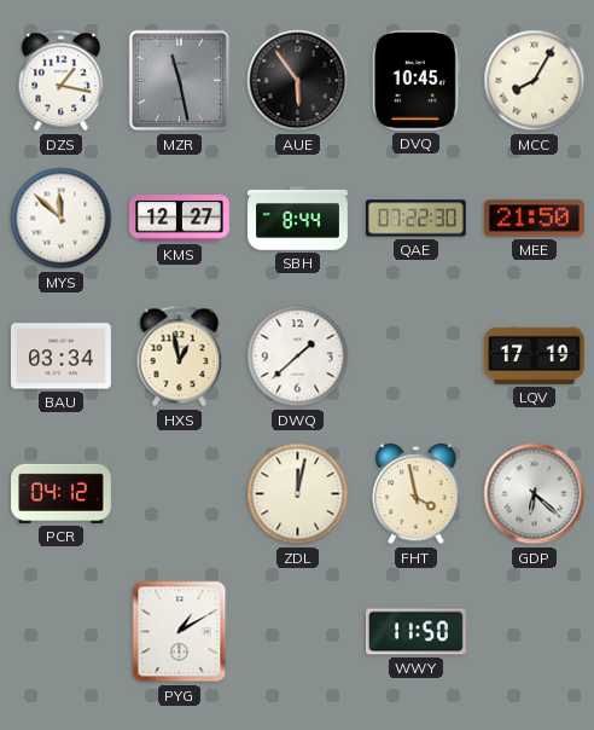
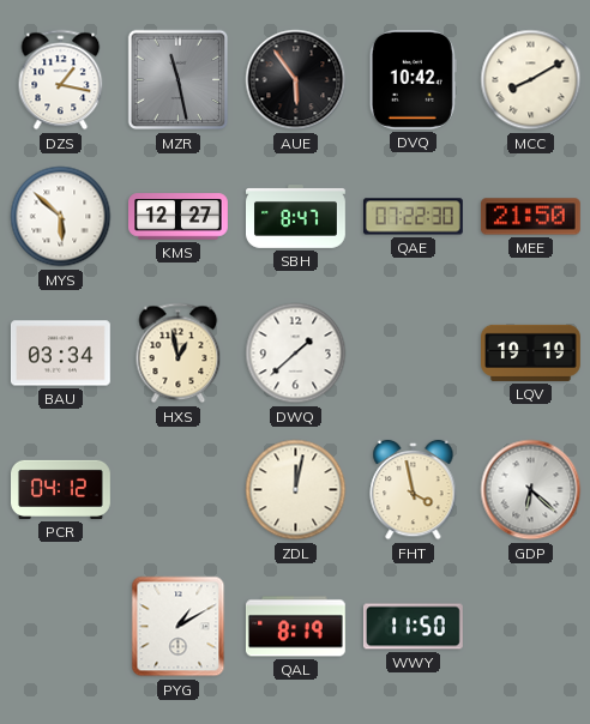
DVQ: 10:45 -> 10:42
MCC: 8:05 -> 8:10
MYS: 11:52 -> 5:52
SBH: 8:44 -> 8:47
LQV: 17:19 -> 19:19
QAL: none -> 8:19
